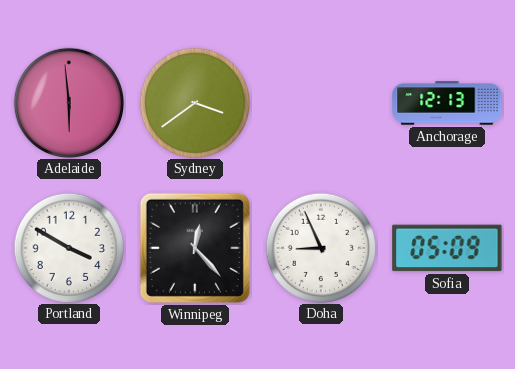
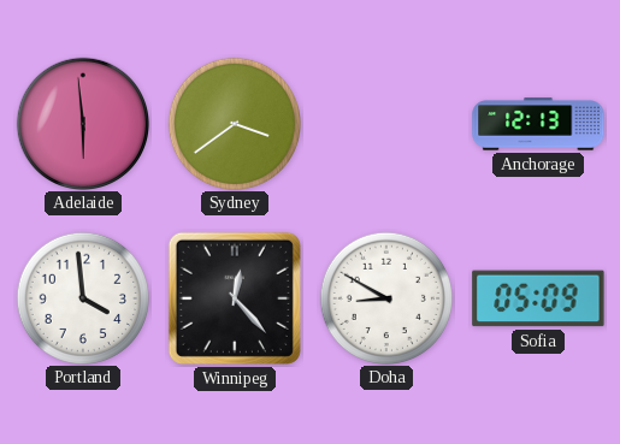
Portland: 3:50 -> 3:59
Doha: 8:56 -> 8:50
